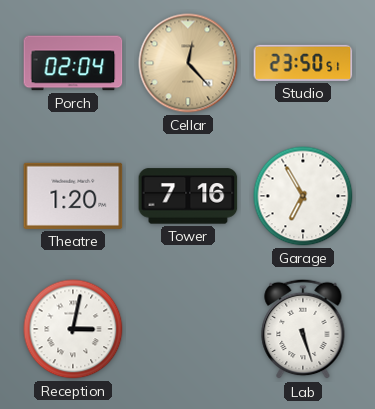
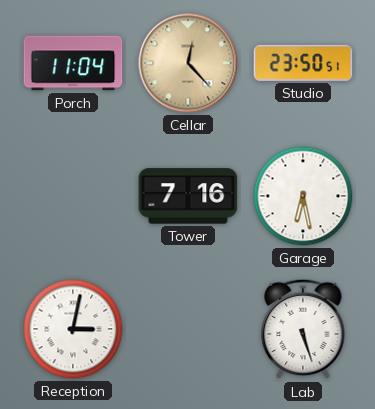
Porch: 02:04 -> 11:04
Theatre: 1:20 -> none
Garage: 6:55 -> 6:28
